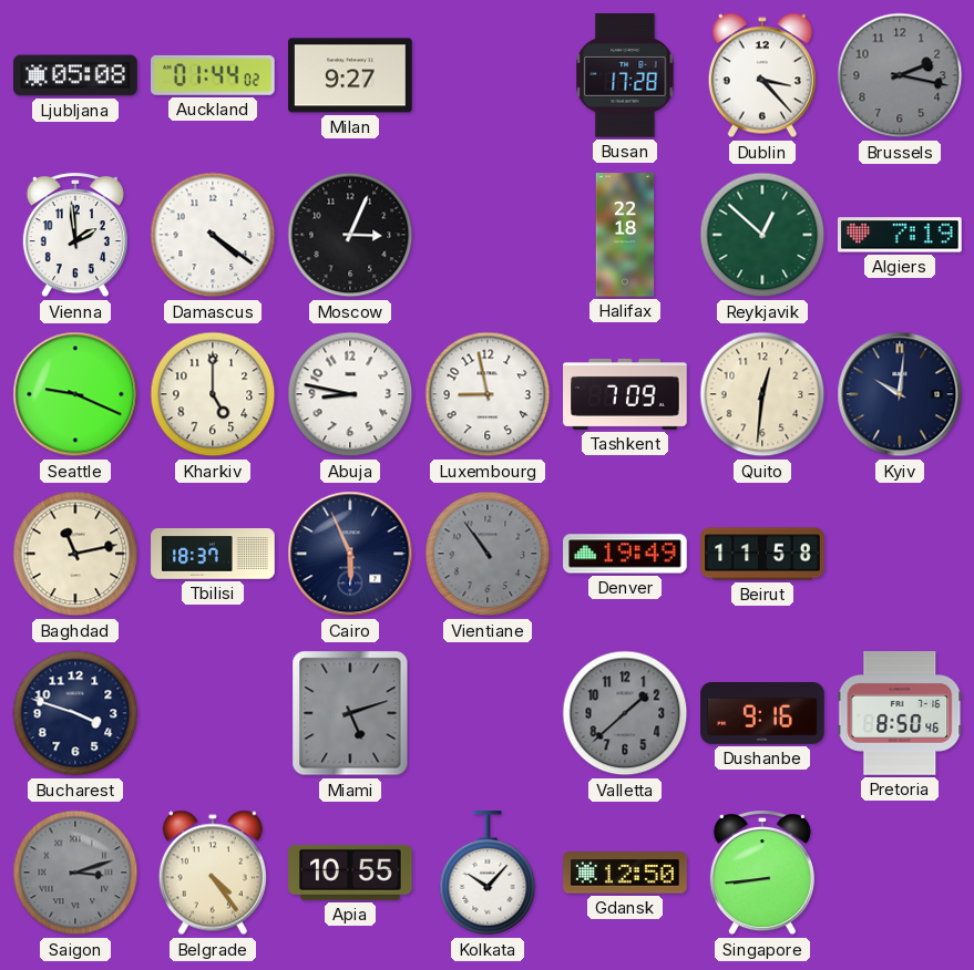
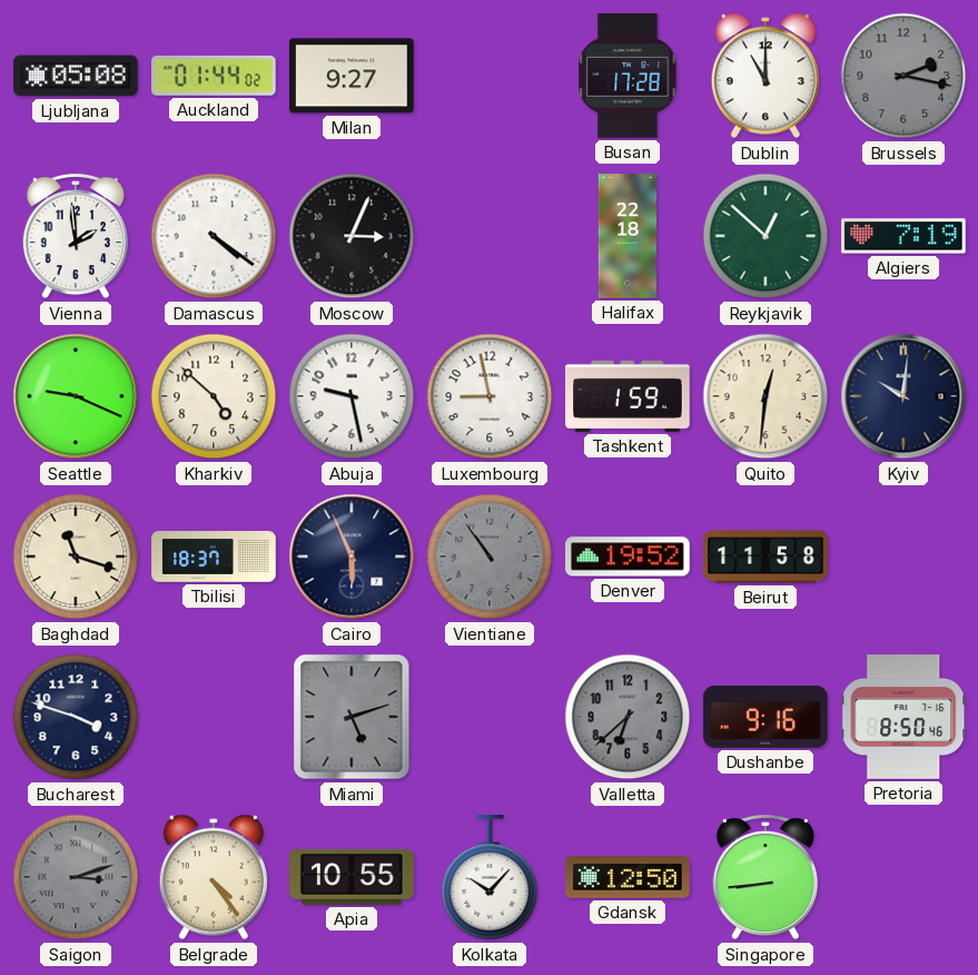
Dublin: 3:23 -> 11:00
Kharkiv: 5:00 -> 4:52
Abuja: 8:47 -> 9:28
Tashkent: 7:09 -> 1:59
Baghdad: 11:13 -> 11:18
Denver: 19:49 -> 19:52
Valletta: 1:38 -> 6:38
